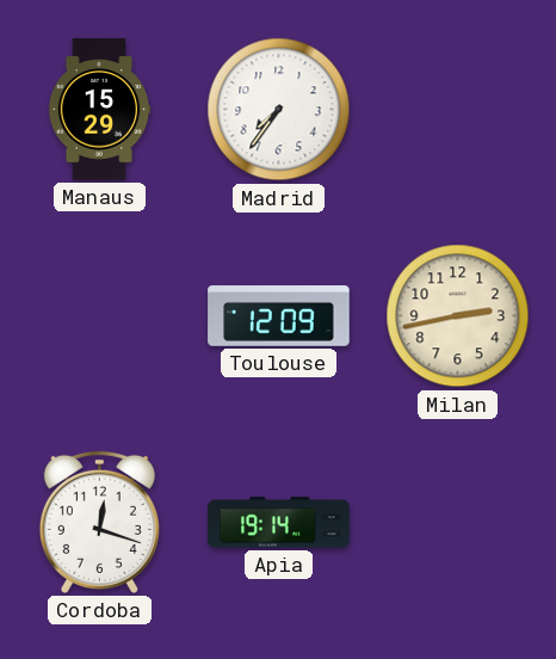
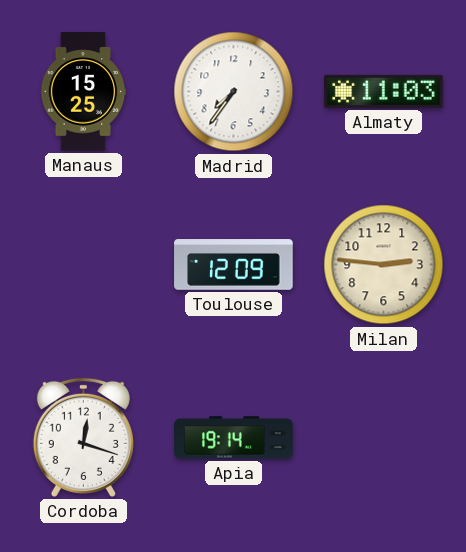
Manaus: 15:29 -> 15:25
Almaty: none -> 11:03
Milan: 2:43 -> 2:46
